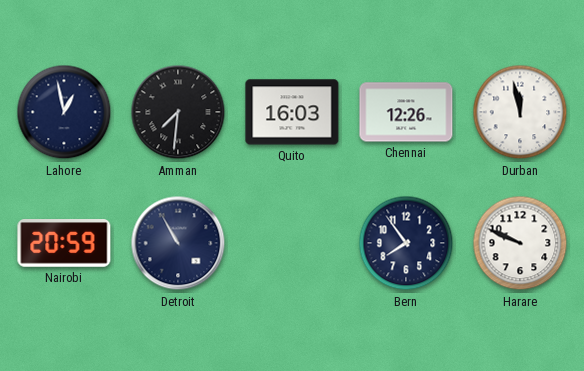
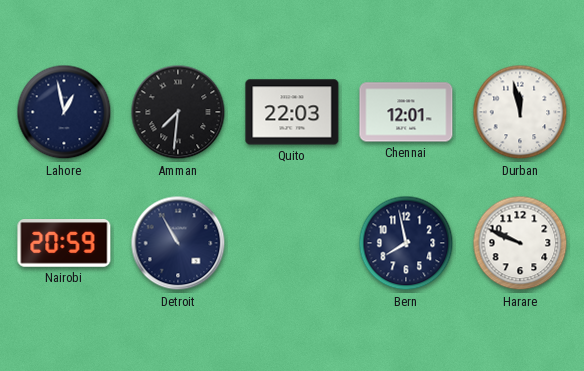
Quito: 16:03 -> 22:03
Chennai: 12:26 -> 12:01
Bern: 7:54 -> 7:58
